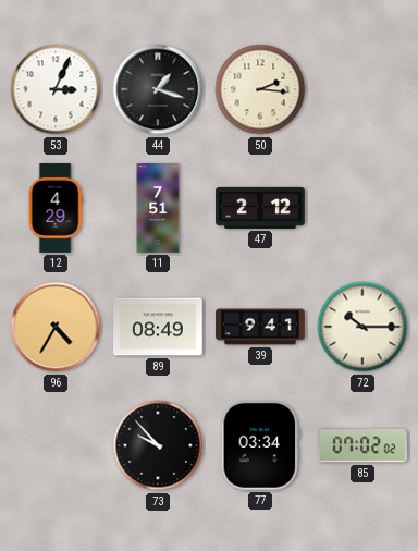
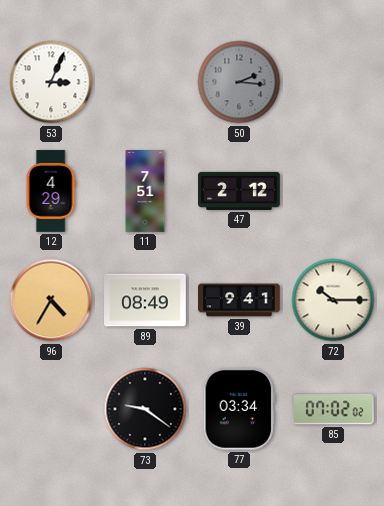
44: 1:18 -> none
50 dial: cream -> grey
73: 9:53 -> 9:21
